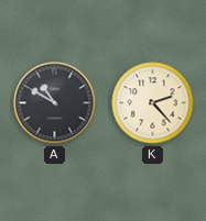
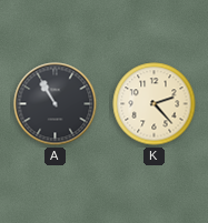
A: 10:50 -> 10:55
